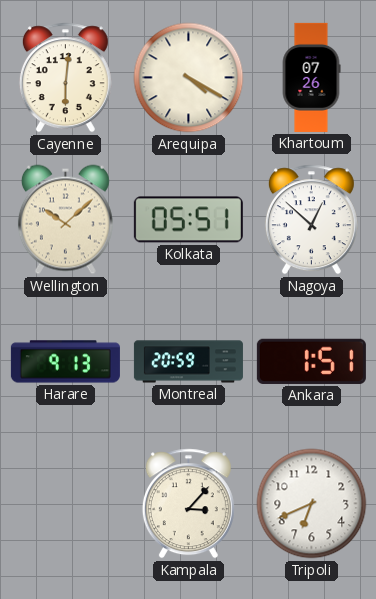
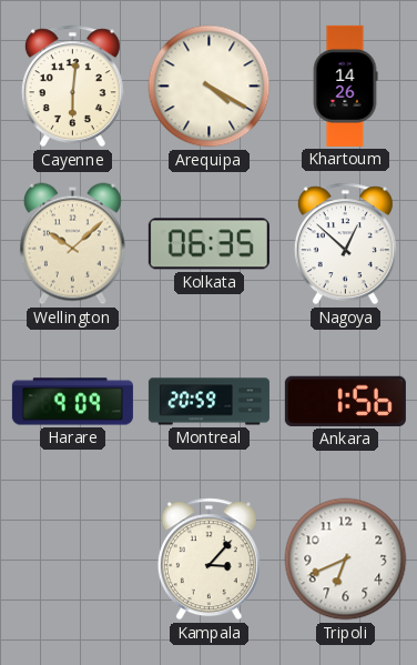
Khartoum: 07:26 -> 14:26
Kolkata: 05:51 -> 06:35
Harare: 9:13 -> 9:09
Ankara: 1:51 -> 1:56
